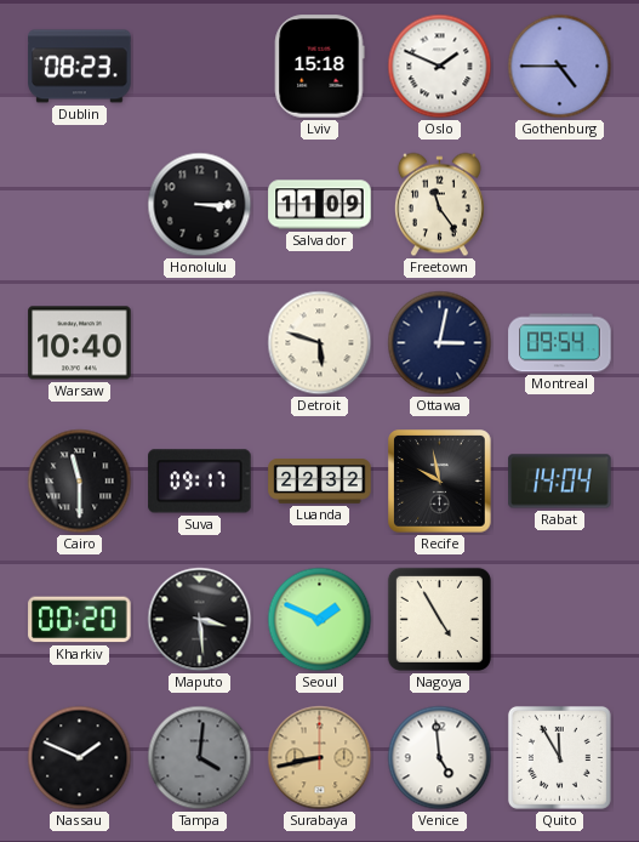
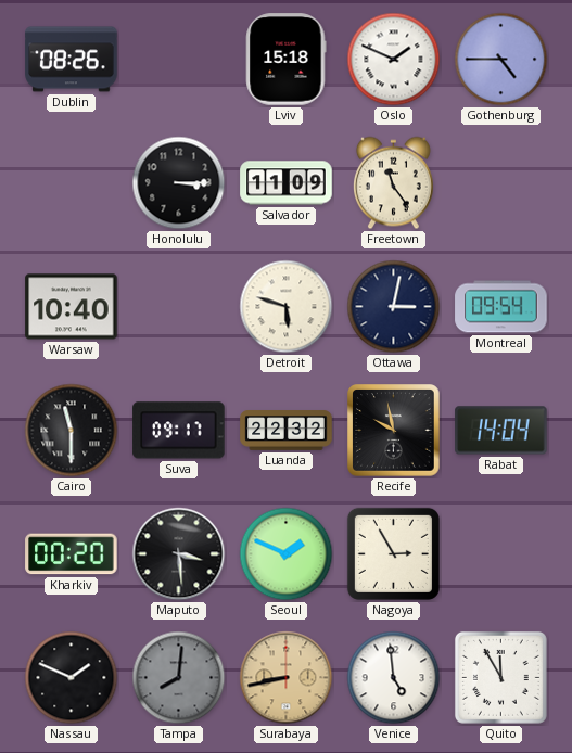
Dublin: 08:23 -> 08:26
Nagoya: 4:55 -> 2:55
Tampa: 4:01 -> 8:01
